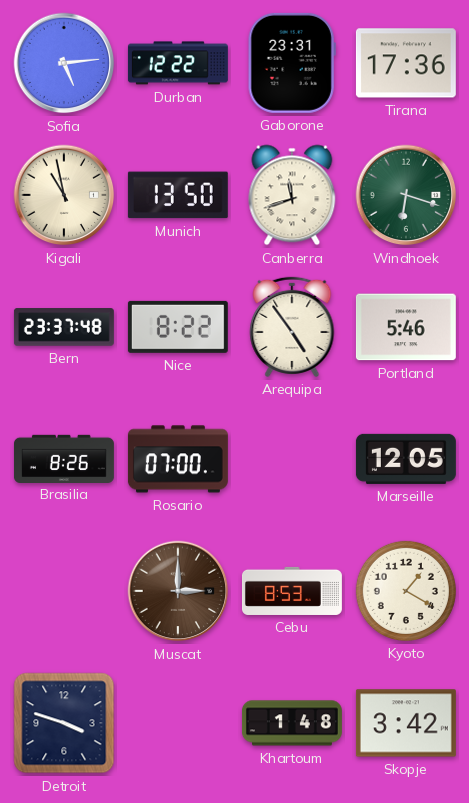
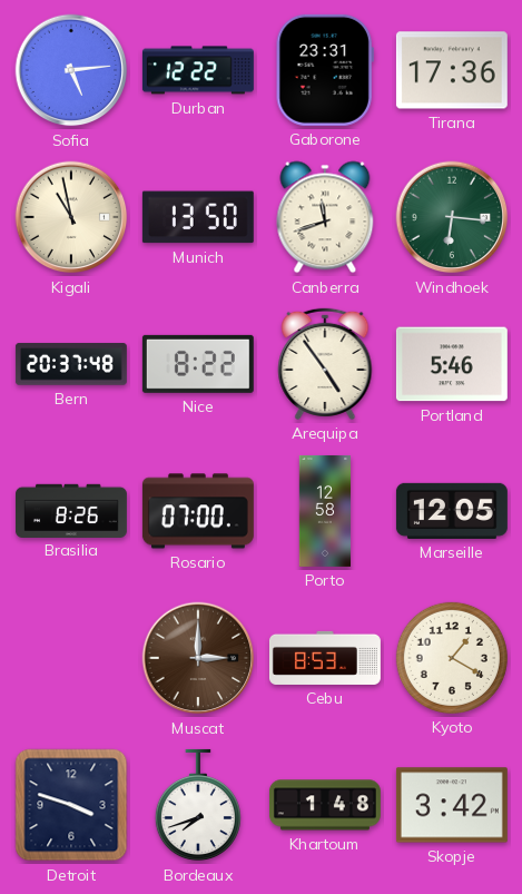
Windhoek: 6:18 -> 6:16
Bern: 23:37 -> 20:37
Porto: none -> 12:58
Bordeaux: none -> 7:42
